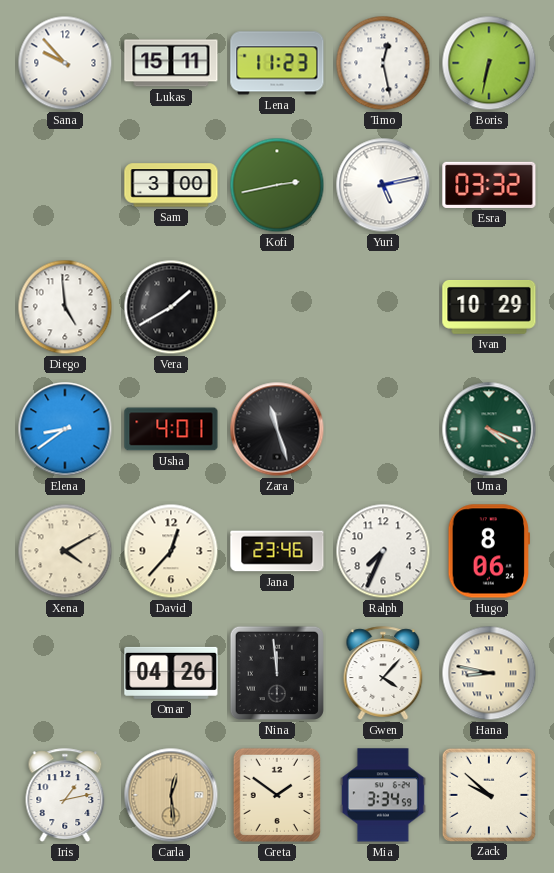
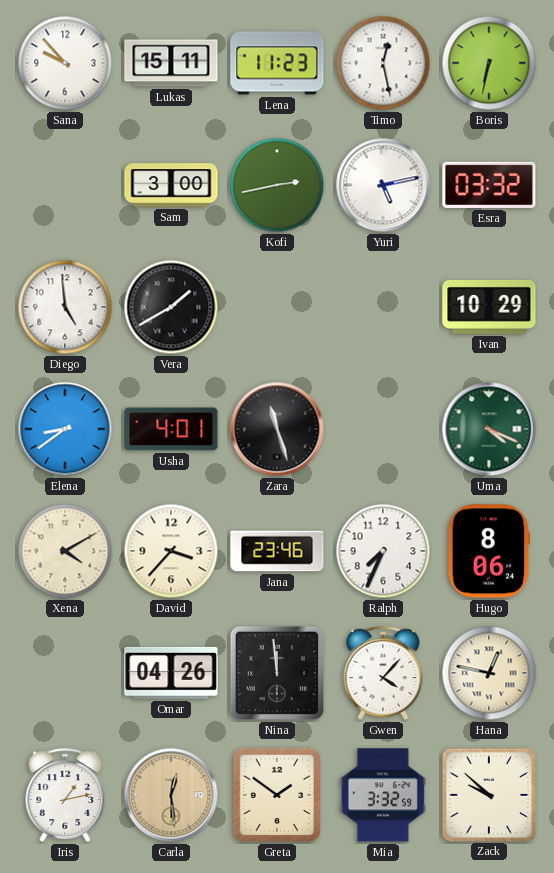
David: 12:37 -> 3:37
Hana: 8:47 -> 12:47
Mia: 3:34 -> 3:32
